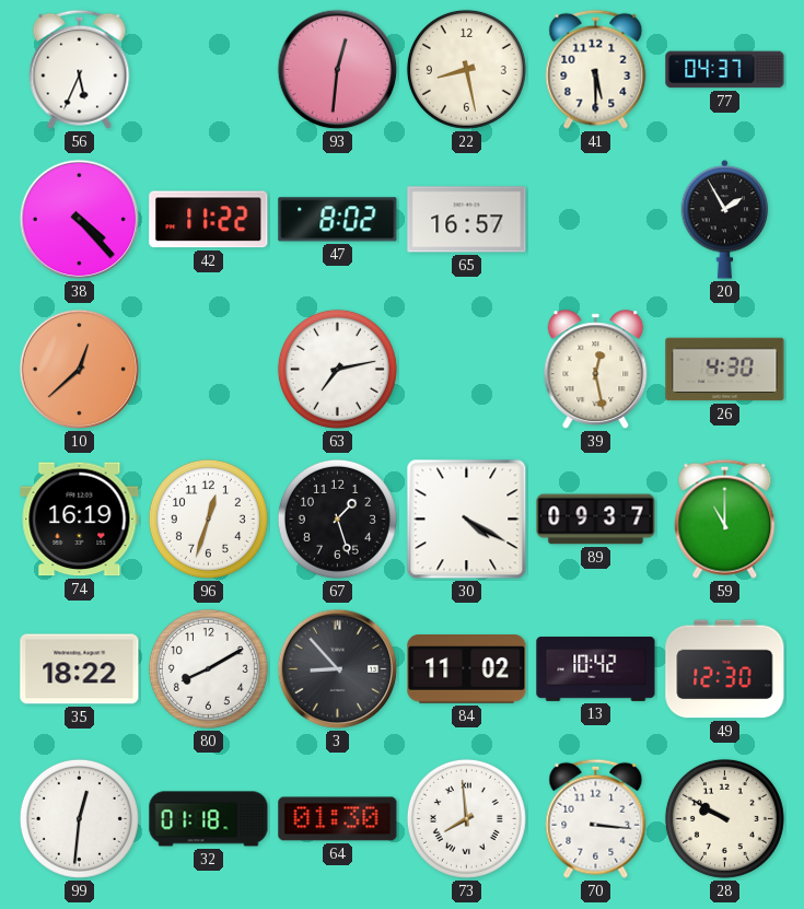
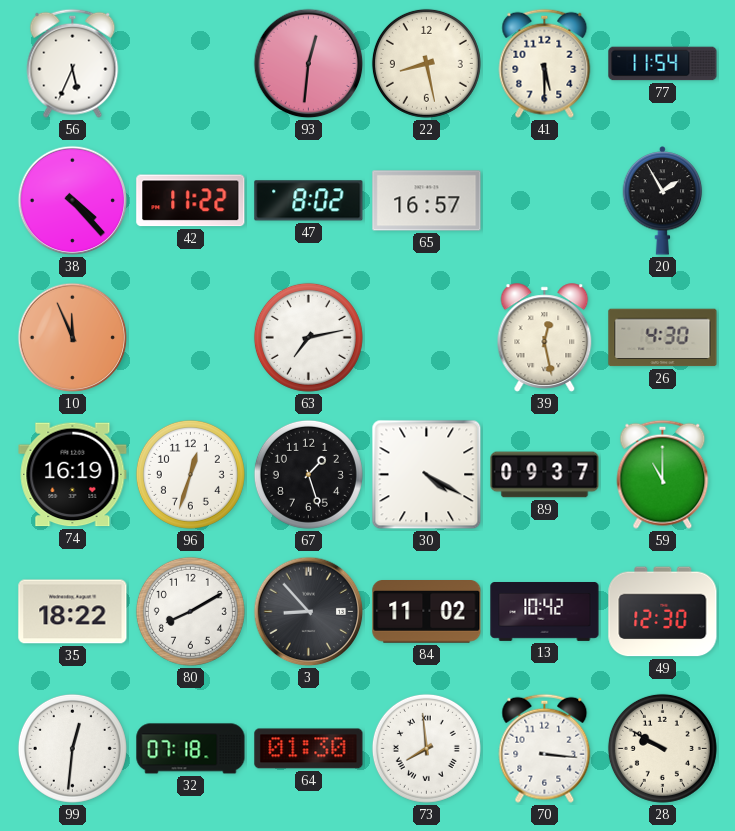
77: 04:37 -> 11:54
10: 12:38 -> 11:56
32: 01:18 -> 07:18
